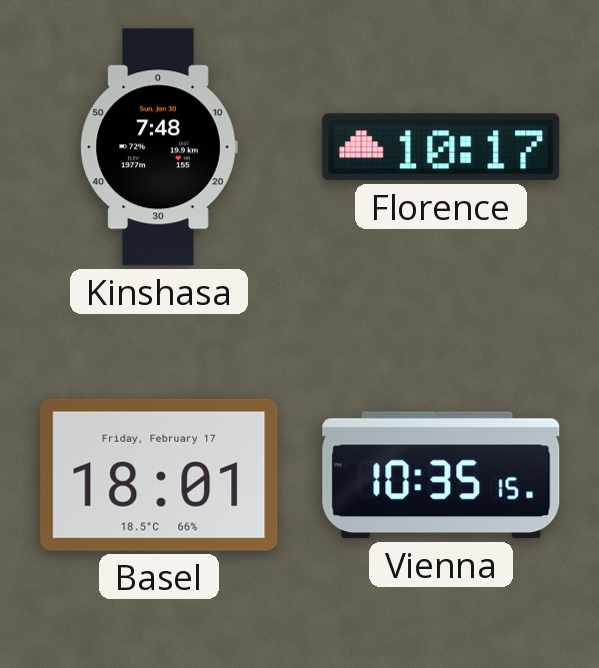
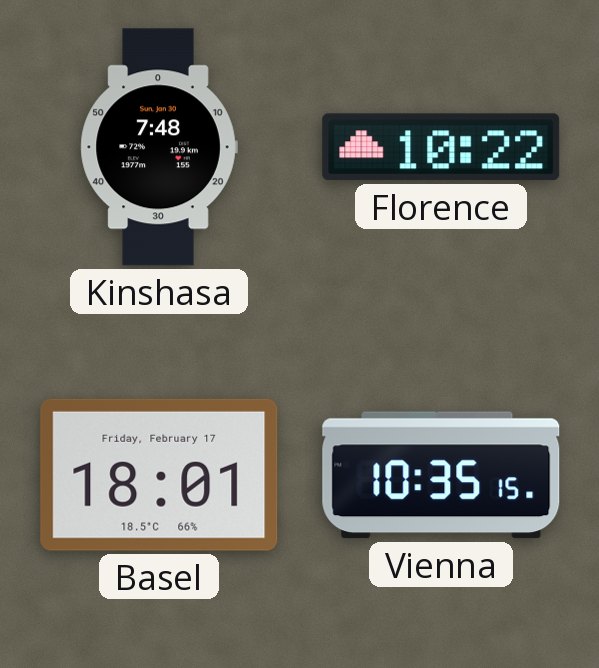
Florence: 10:17 -> 10:22
